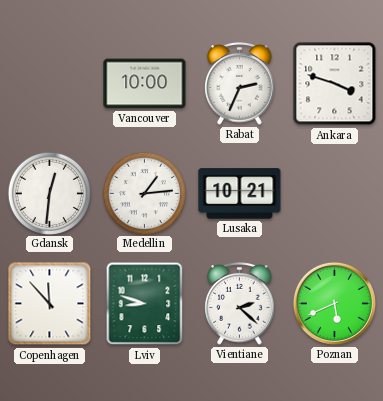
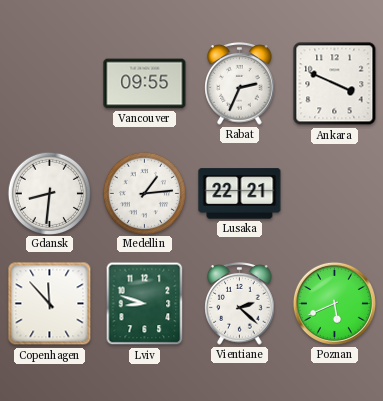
Vancouver: 10:00 -> 09:55
Ankara: 3:48 -> 3:49
Gdansk: 12:31 -> 8:31
Lusaka: 10:21 -> 22:21
